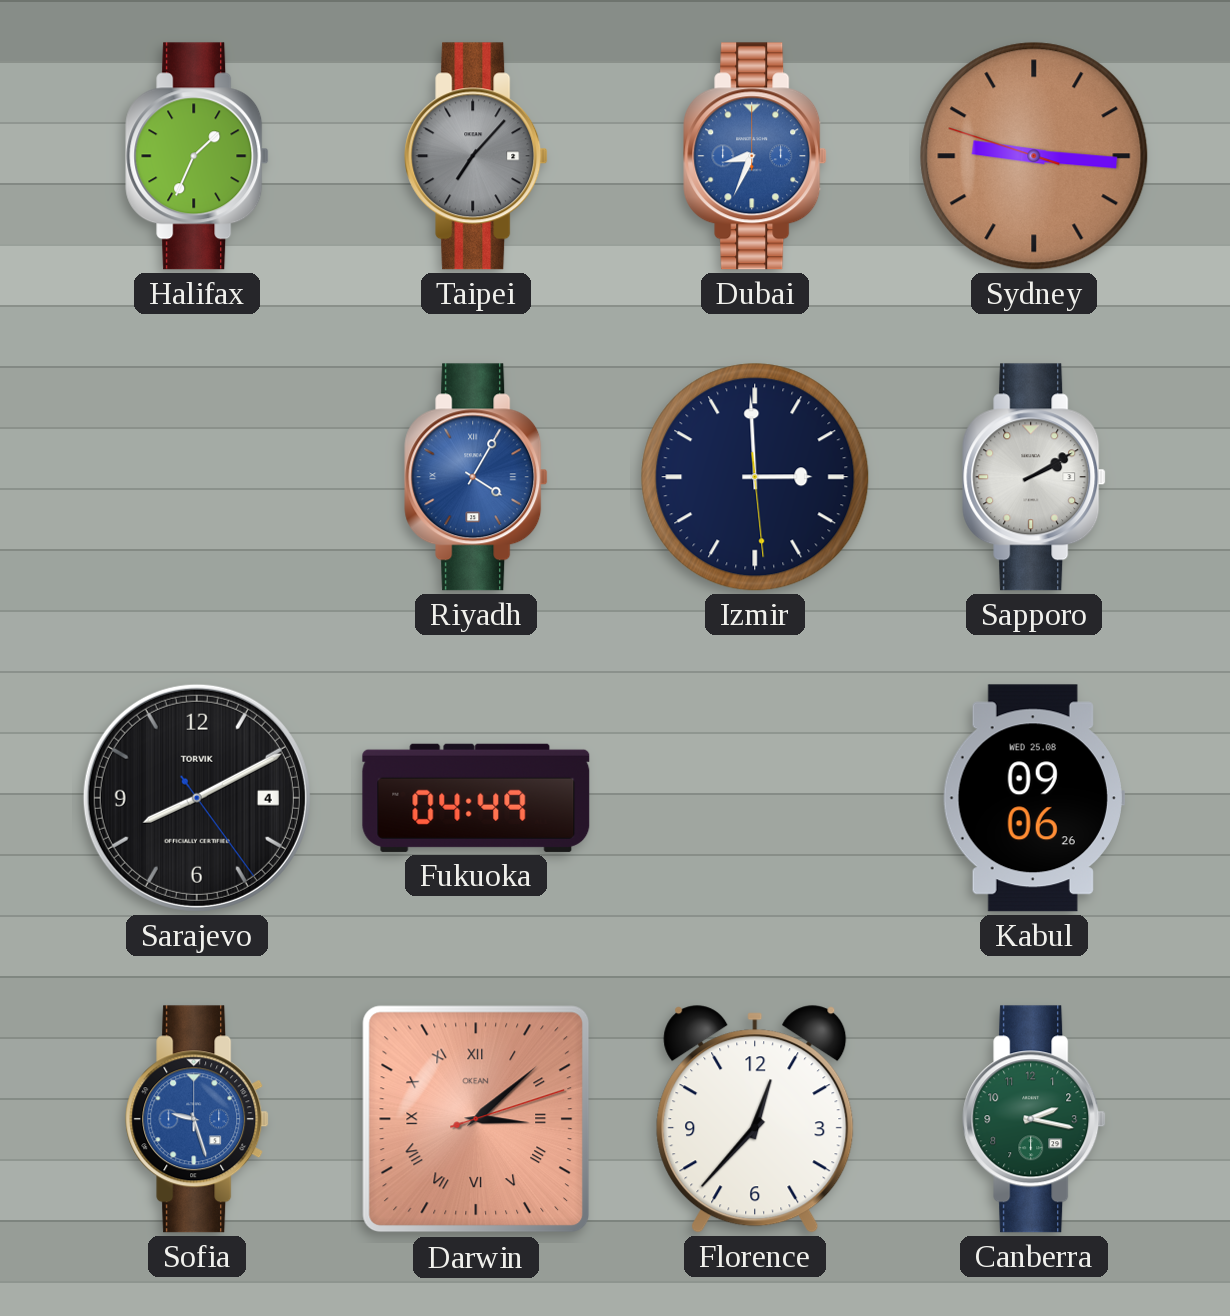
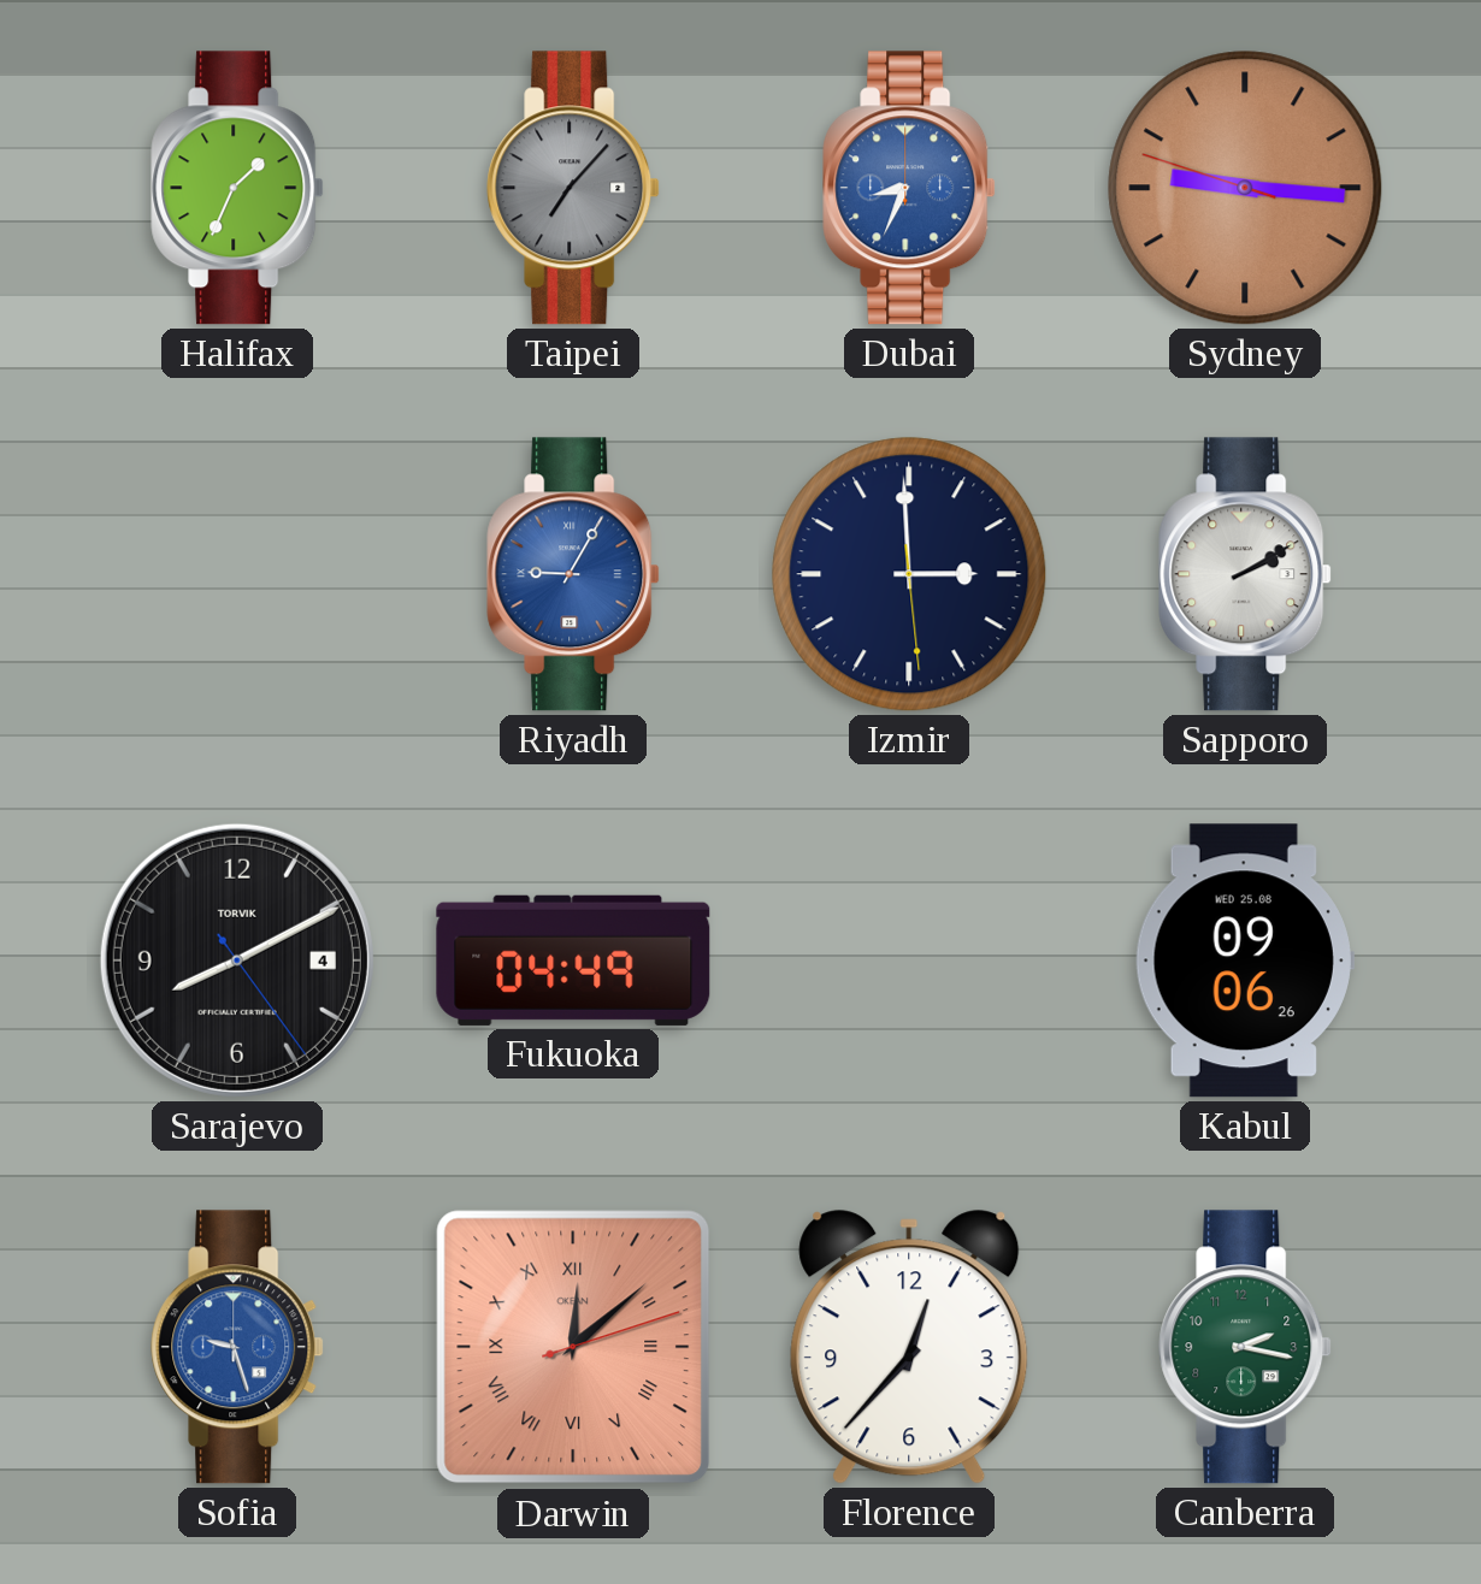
Riyadh: 4:05 -> 9:05
Darwin: 3:08 -> 12:08
